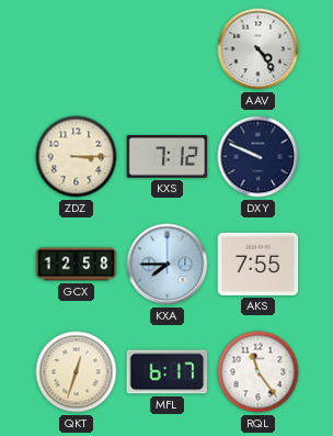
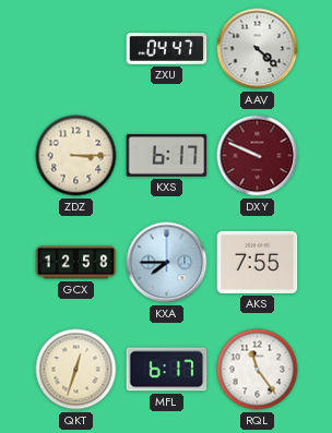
ZXU: none -> 04:47
AAV: 4:24 -> 4:22
KXS: 7:12 -> 6:17
DXY dial: navy -> burgundy
